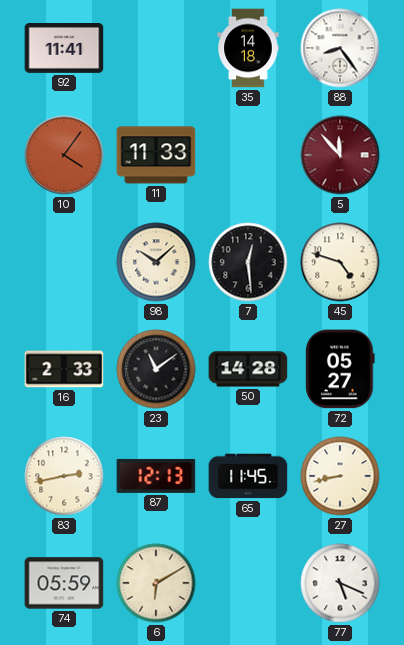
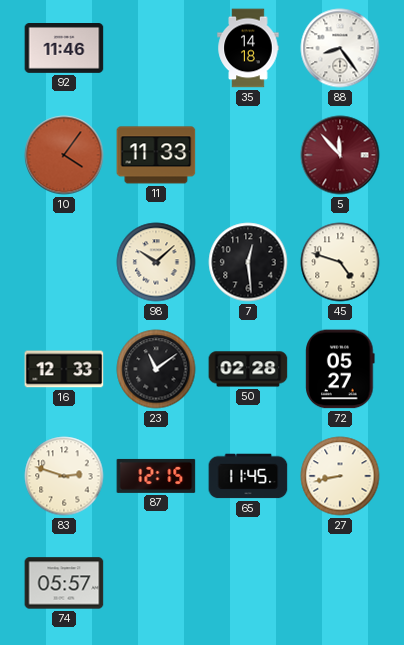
92: 11:41 -> 11:46
16: 2:33 -> 12:33
50: 14:28 -> 02:28
83: 2:43 -> 2:48
87: 12:13 -> 12:15
74: 05:59 -> 05:57
6: 6:10 -> none
77: 5:19 -> none
